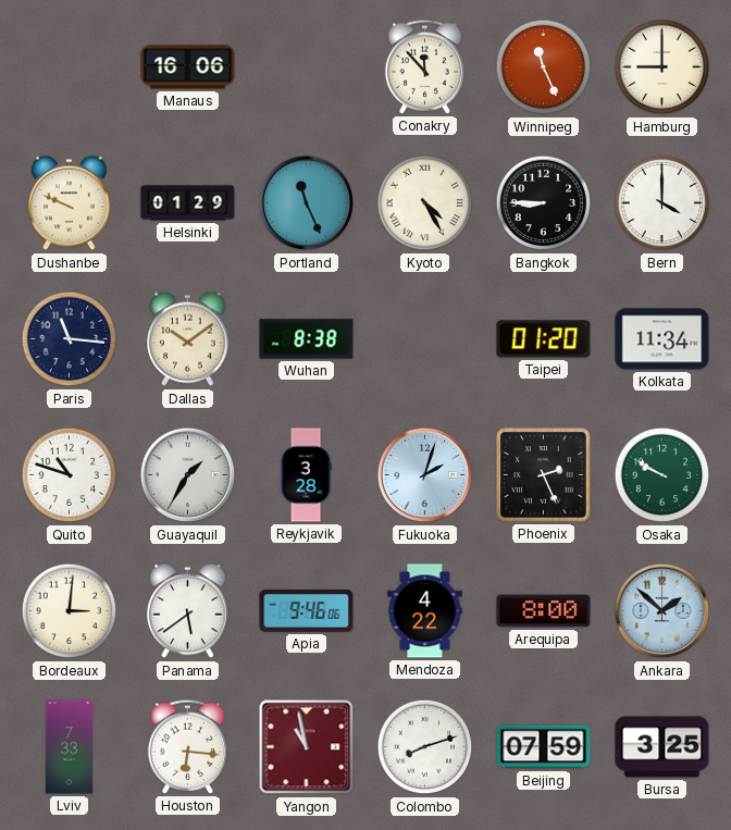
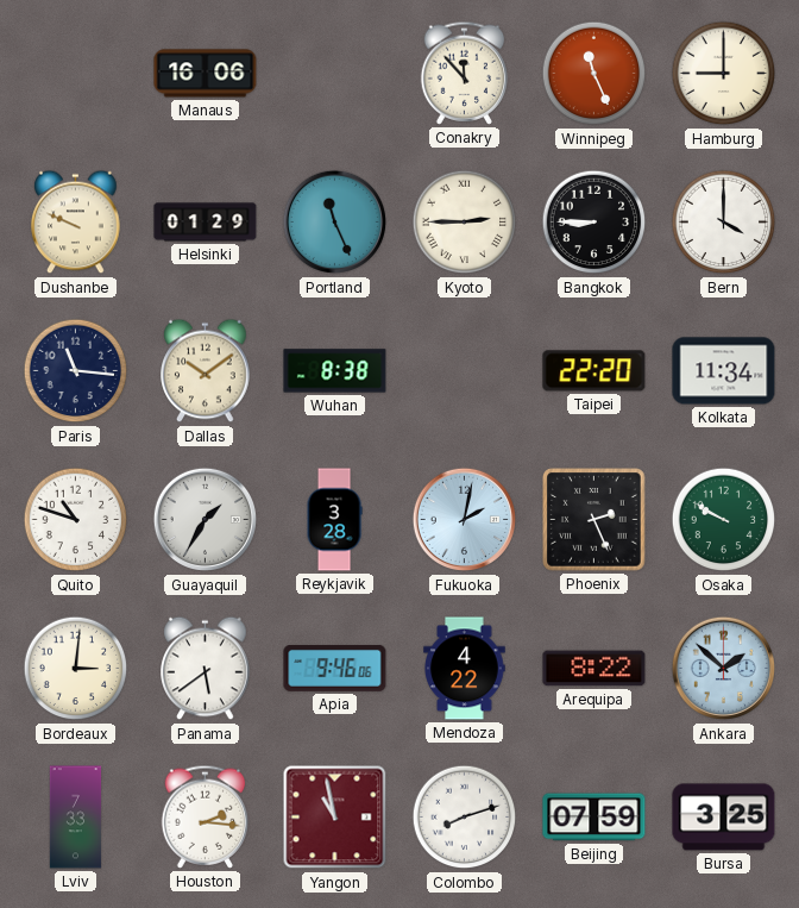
Kyoto: 4:25 -> 2:45
Taipei: 01:20 -> 22:20
Fukuoka: 2:03 -> 2:02
Arequipa: 8:00 -> 8:22
Houston: 6:16 -> 2:16
